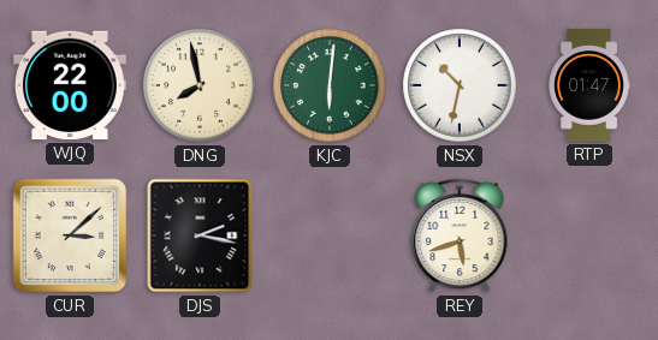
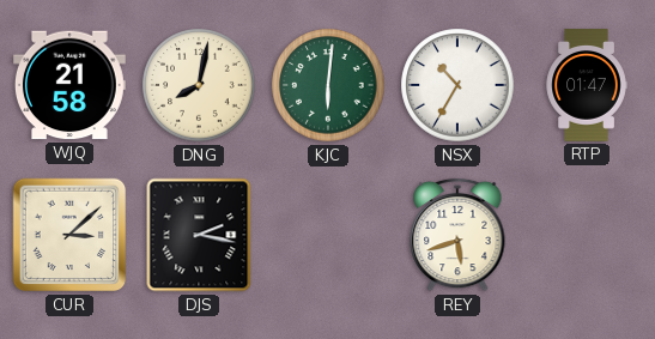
WJQ: 22:00 -> 21:58
DNG: 7:58 -> 8:02
NSX: 10:32 -> 10:35
